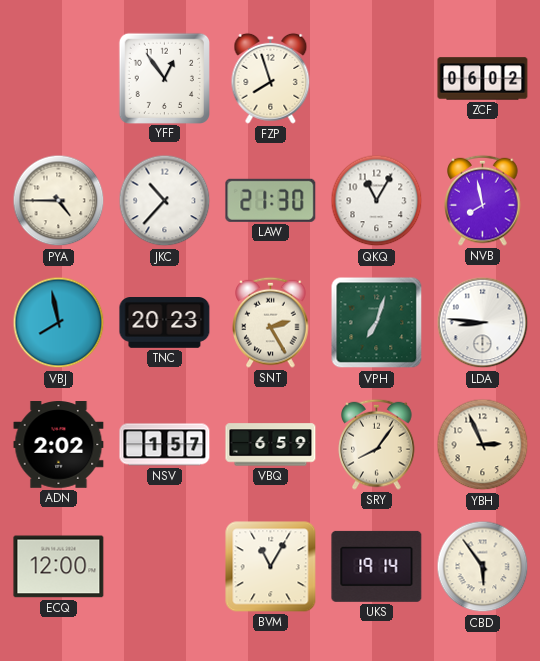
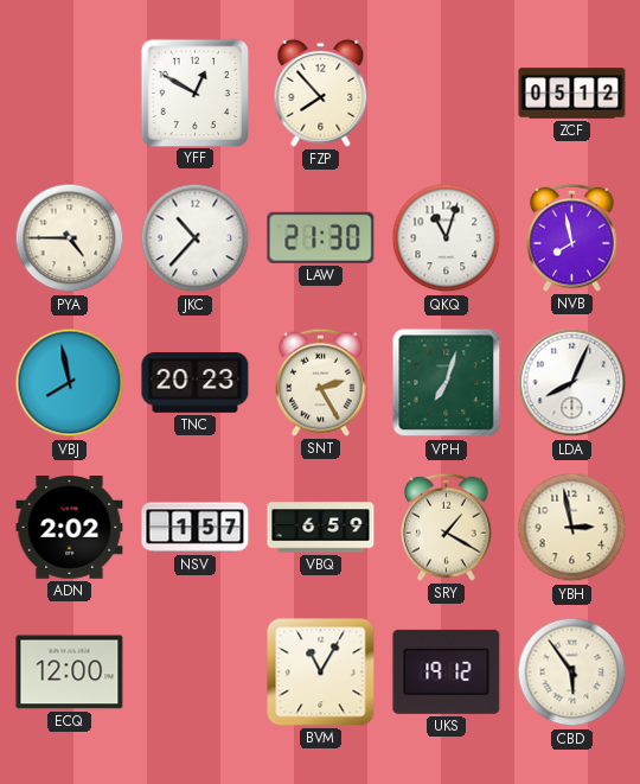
YFF: 12:54 -> 12:50
FZP: 7:57 -> 7:53
ZCF: 06:02 -> 05:12
QKQ: 11:05 -> 11:03
LDA: 8:46 -> 8:04
SRY: 8:06 -> 1:20
YBH: 2:56 -> 2:58
UKS: 19:14 -> 19:12
